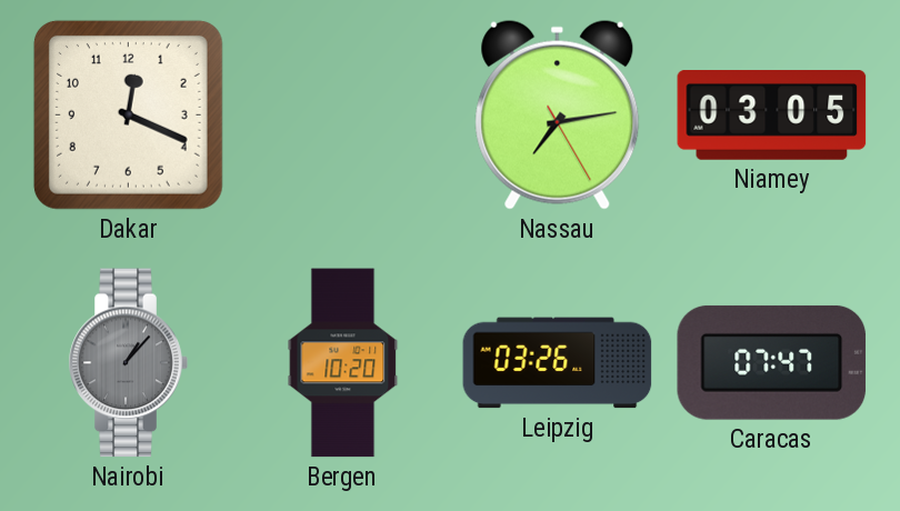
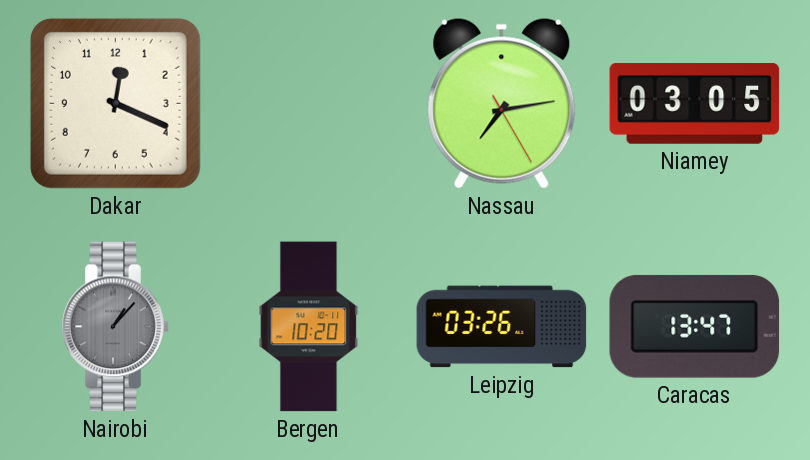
Caracas: 07:47 -> 13:47
